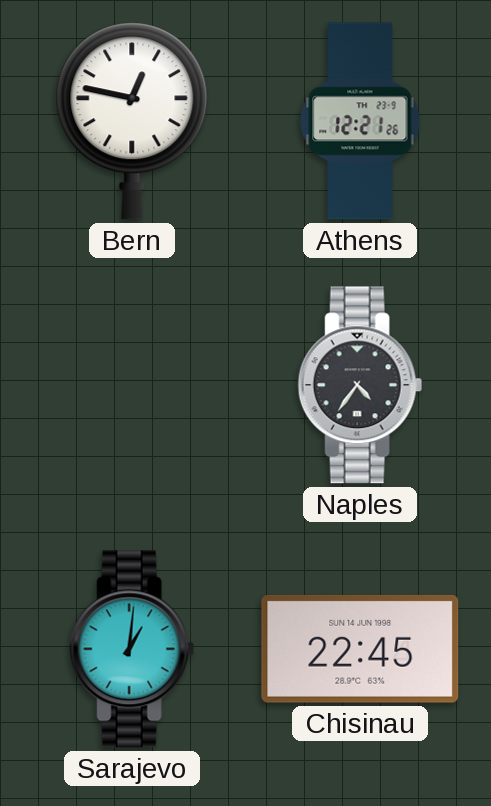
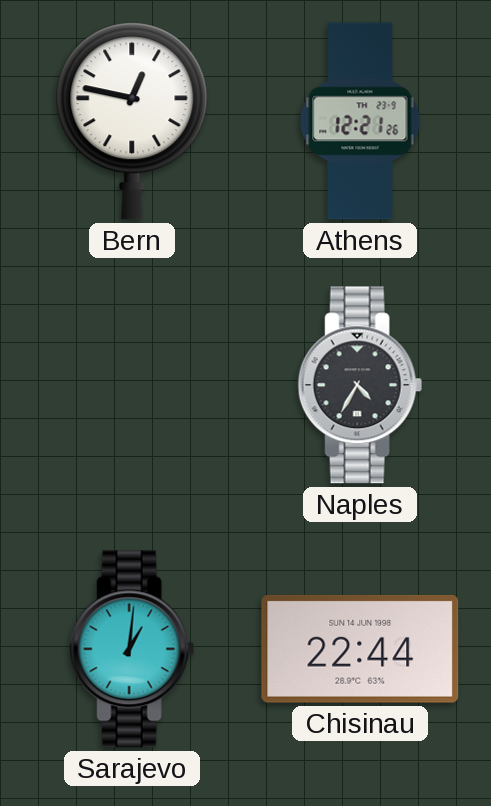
Naples: 4:36 -> 4:35
Chisinau: 22:45 -> 22:44
